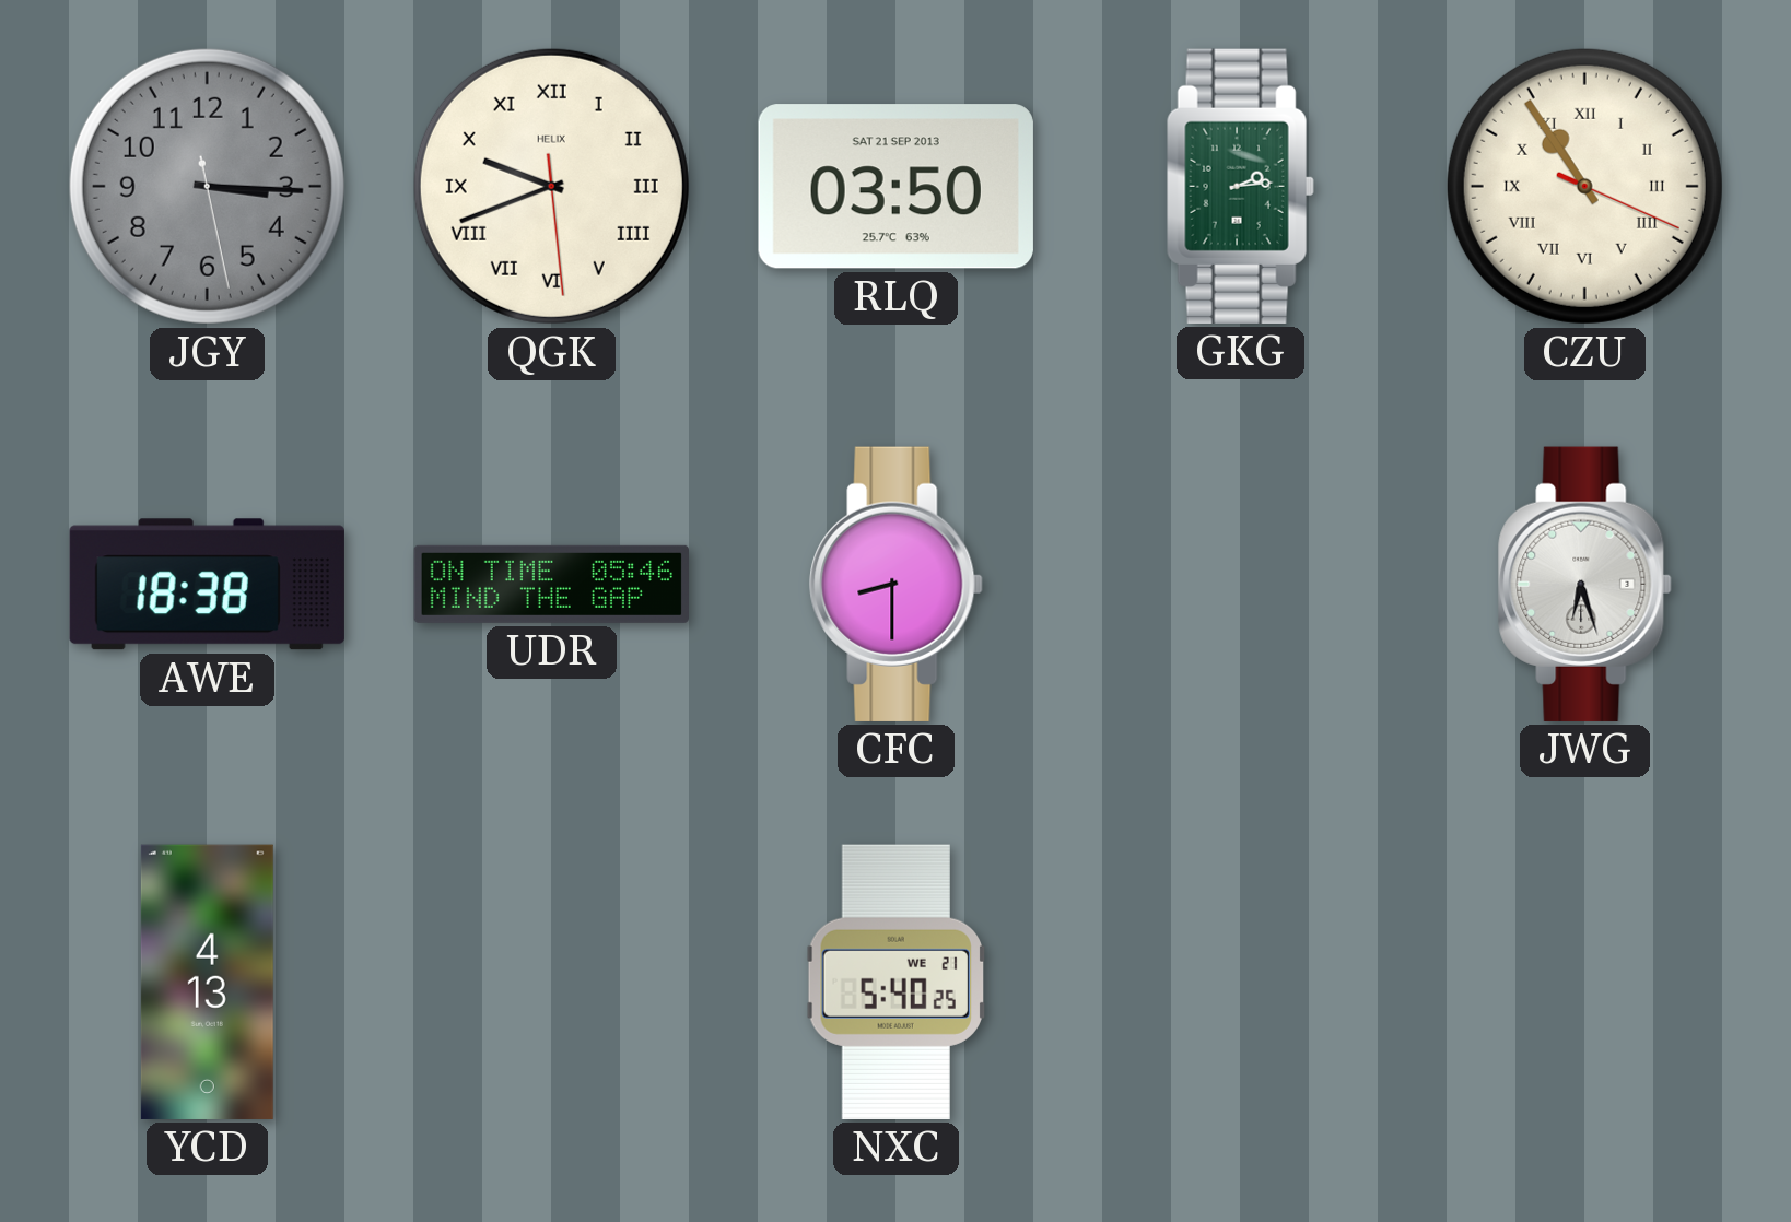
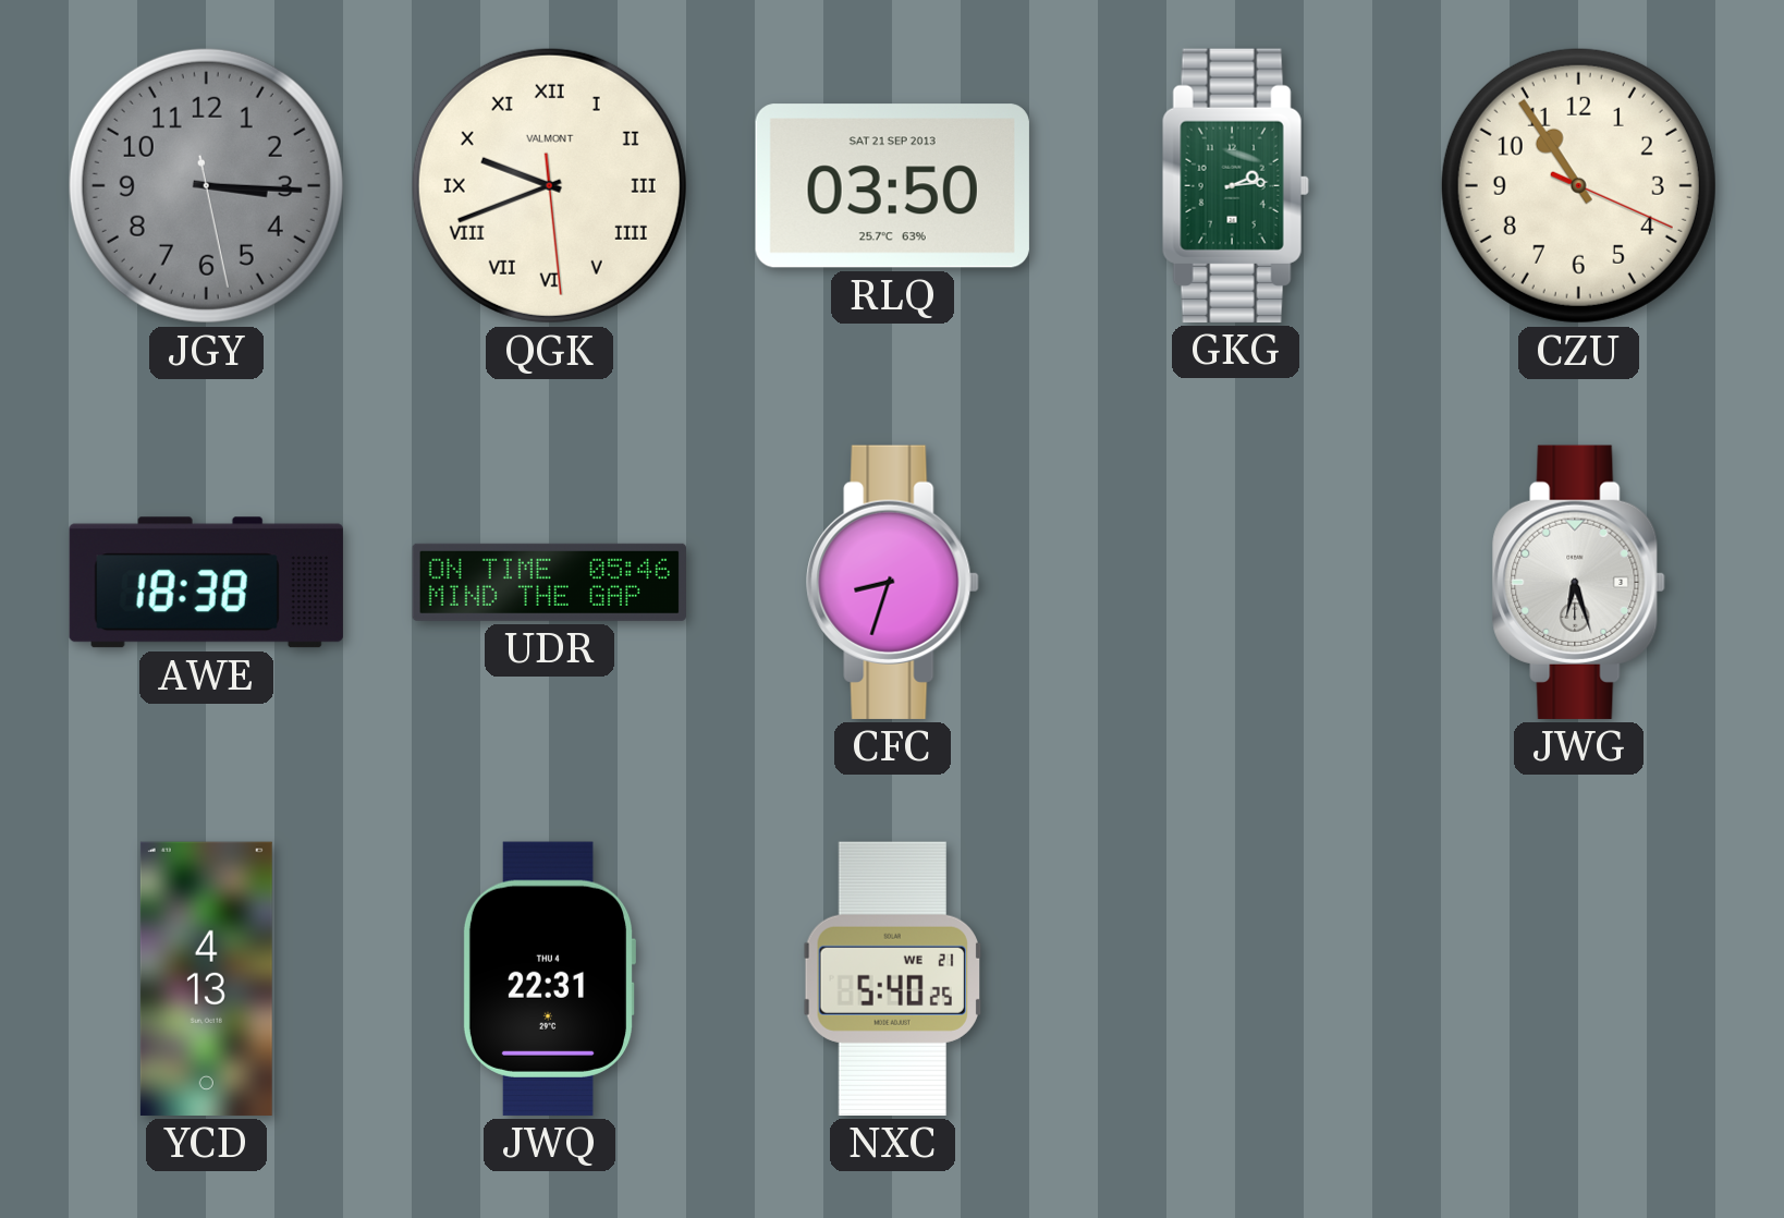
QGK brand: HELIX -> VALMONT
CZU numerals: Roman -> Arabic
CFC: 8:30 -> 8:33
JWQ: none -> 22:31
